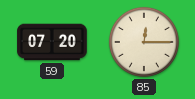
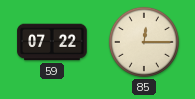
59: 07:20 -> 07:22
